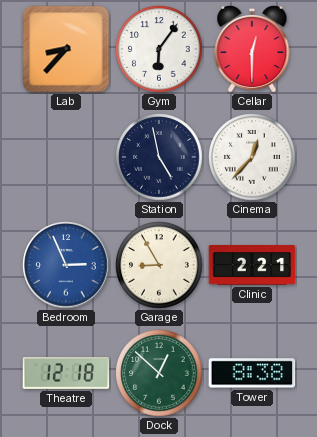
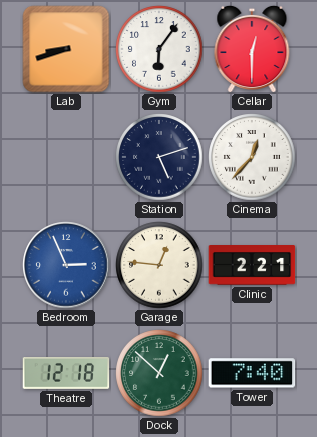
Lab: 8:37 -> 8:42
Station: 4:58 -> 5:12
Garage: 8:55 -> 12:46
Tower: 8:38 -> 7:40
